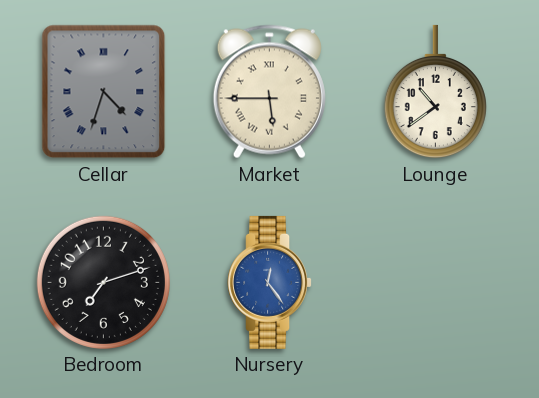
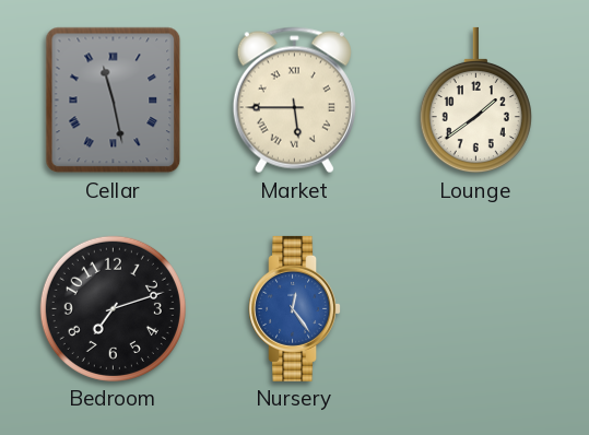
Cellar: 4:33 -> 11:28
Lounge: 10:39 -> 1:39
